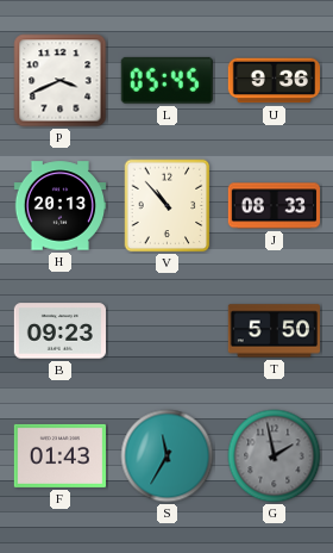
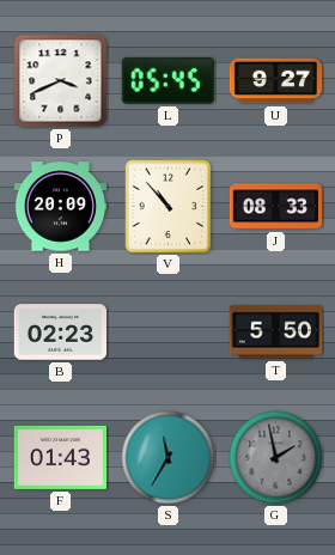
U: 9:36 -> 9:27
H: 20:13 -> 20:09
B: 09:23 -> 02:23
